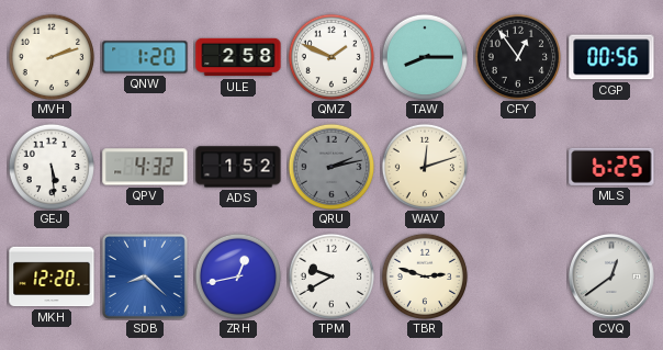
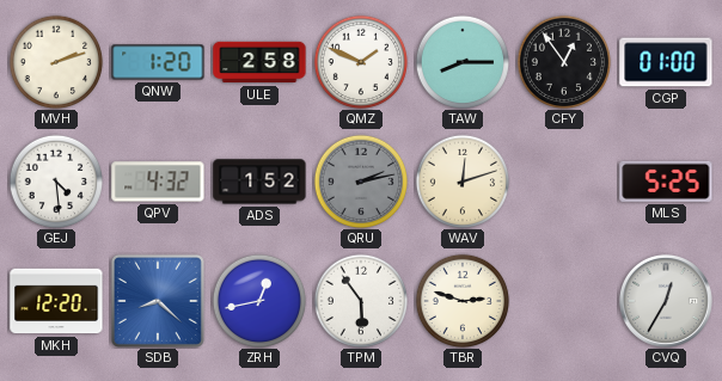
CGP: 00:56 -> 01:00
GEJ: 5:29 -> 4:29
MLS: 6:25 -> 5:25
TPM: 9:40 -> 5:54
CVQ: 12:39 -> 12:35
